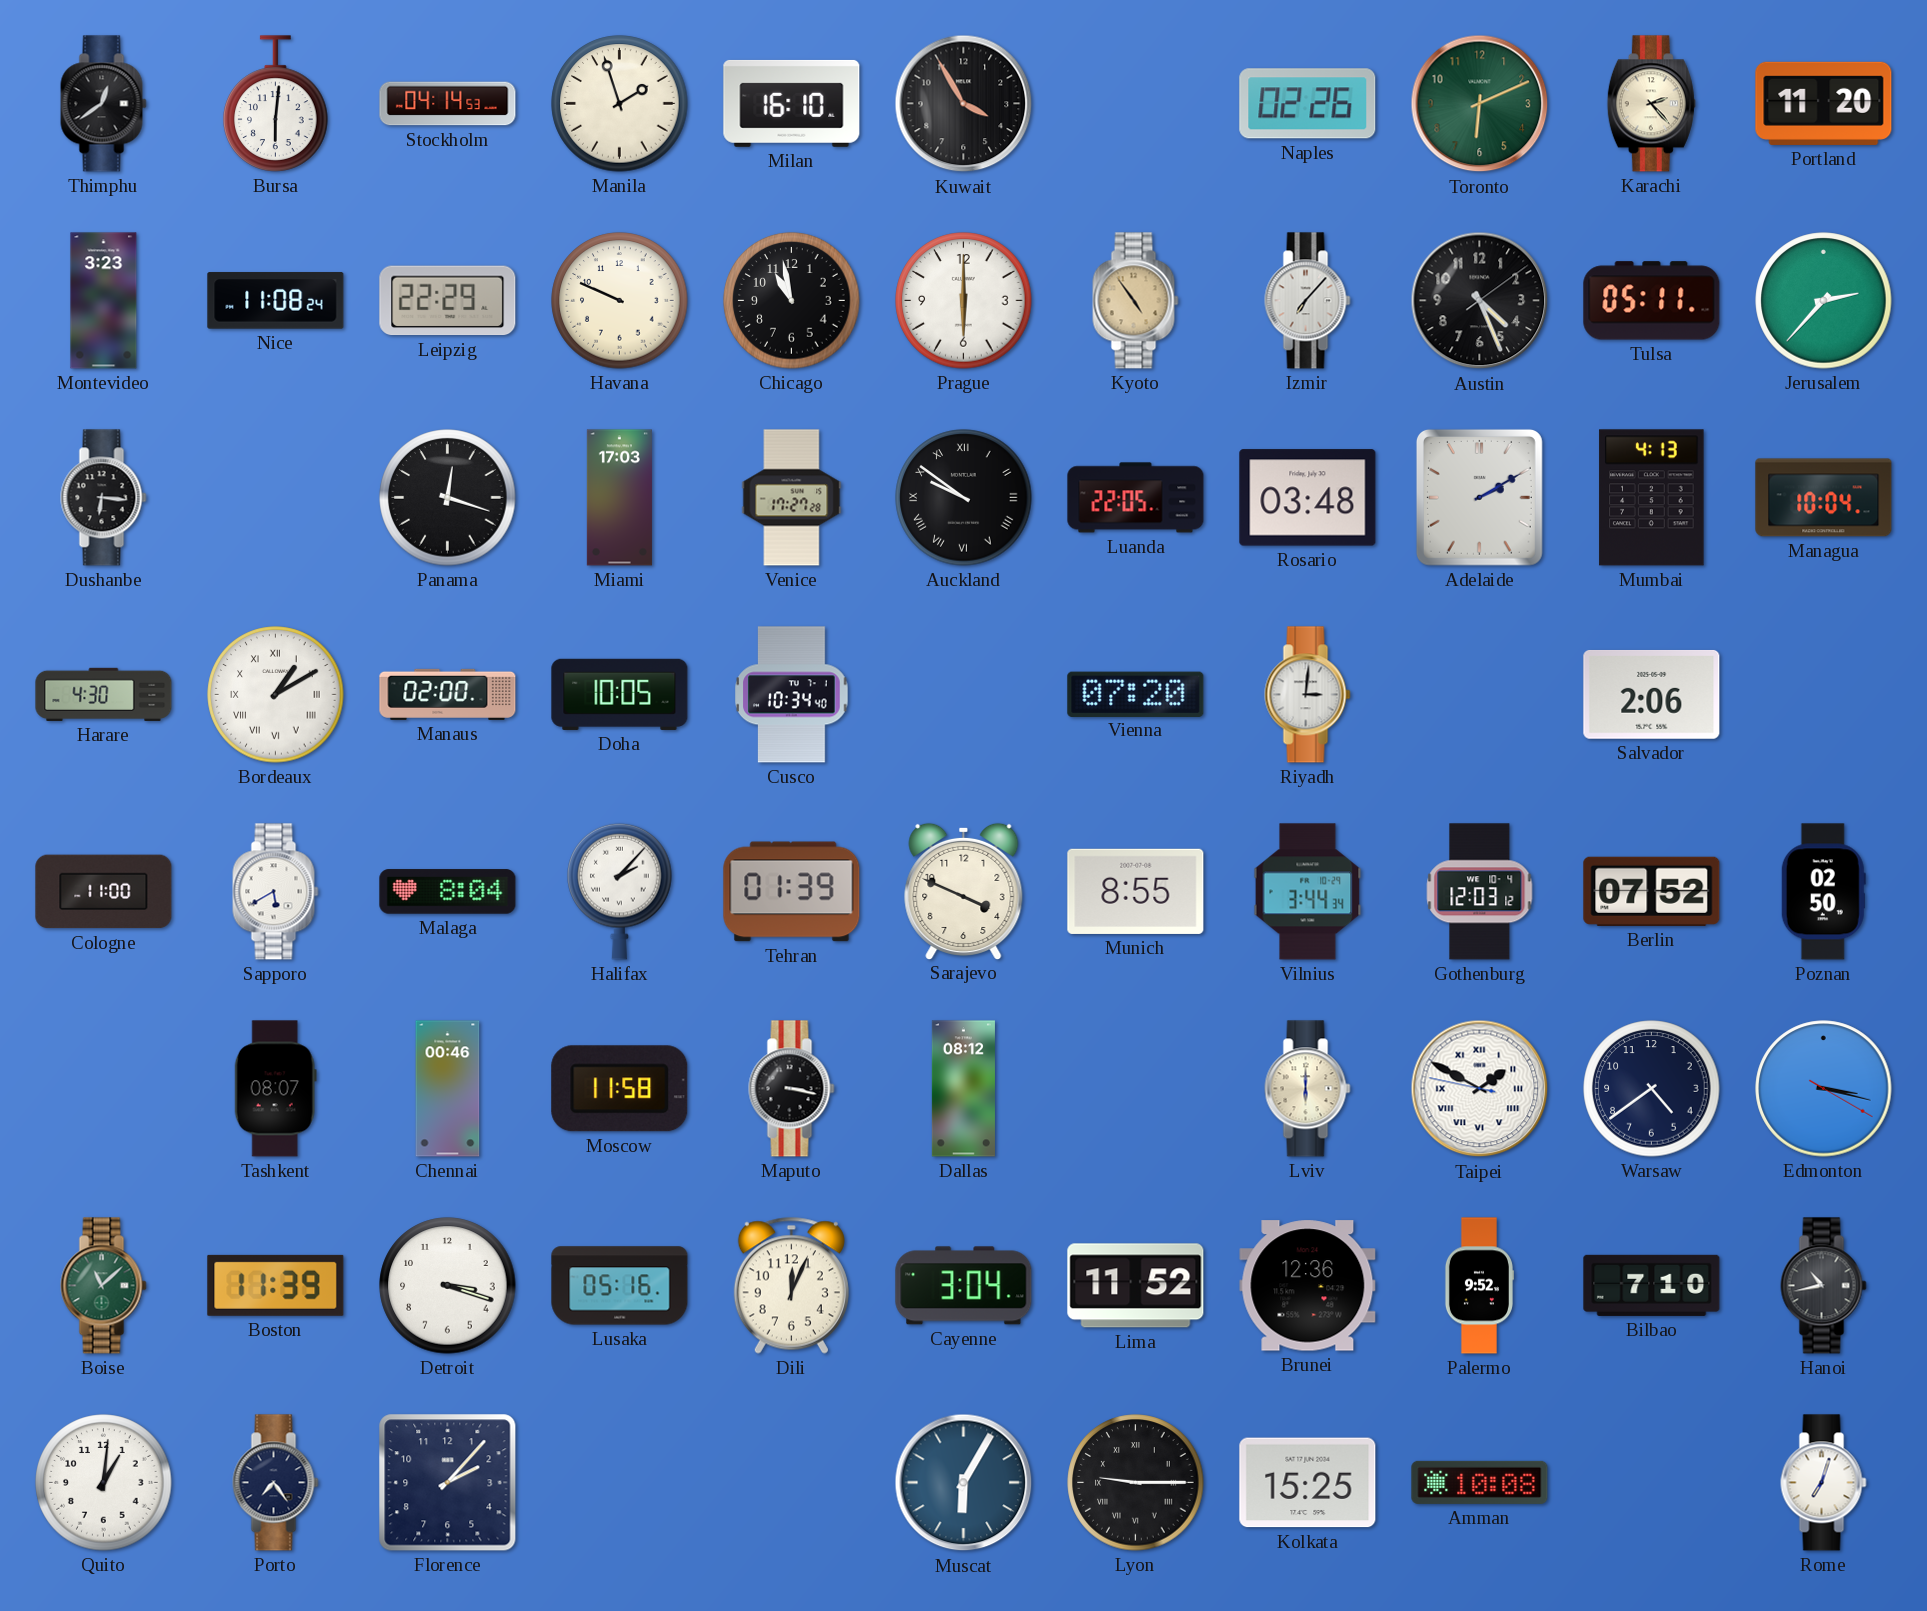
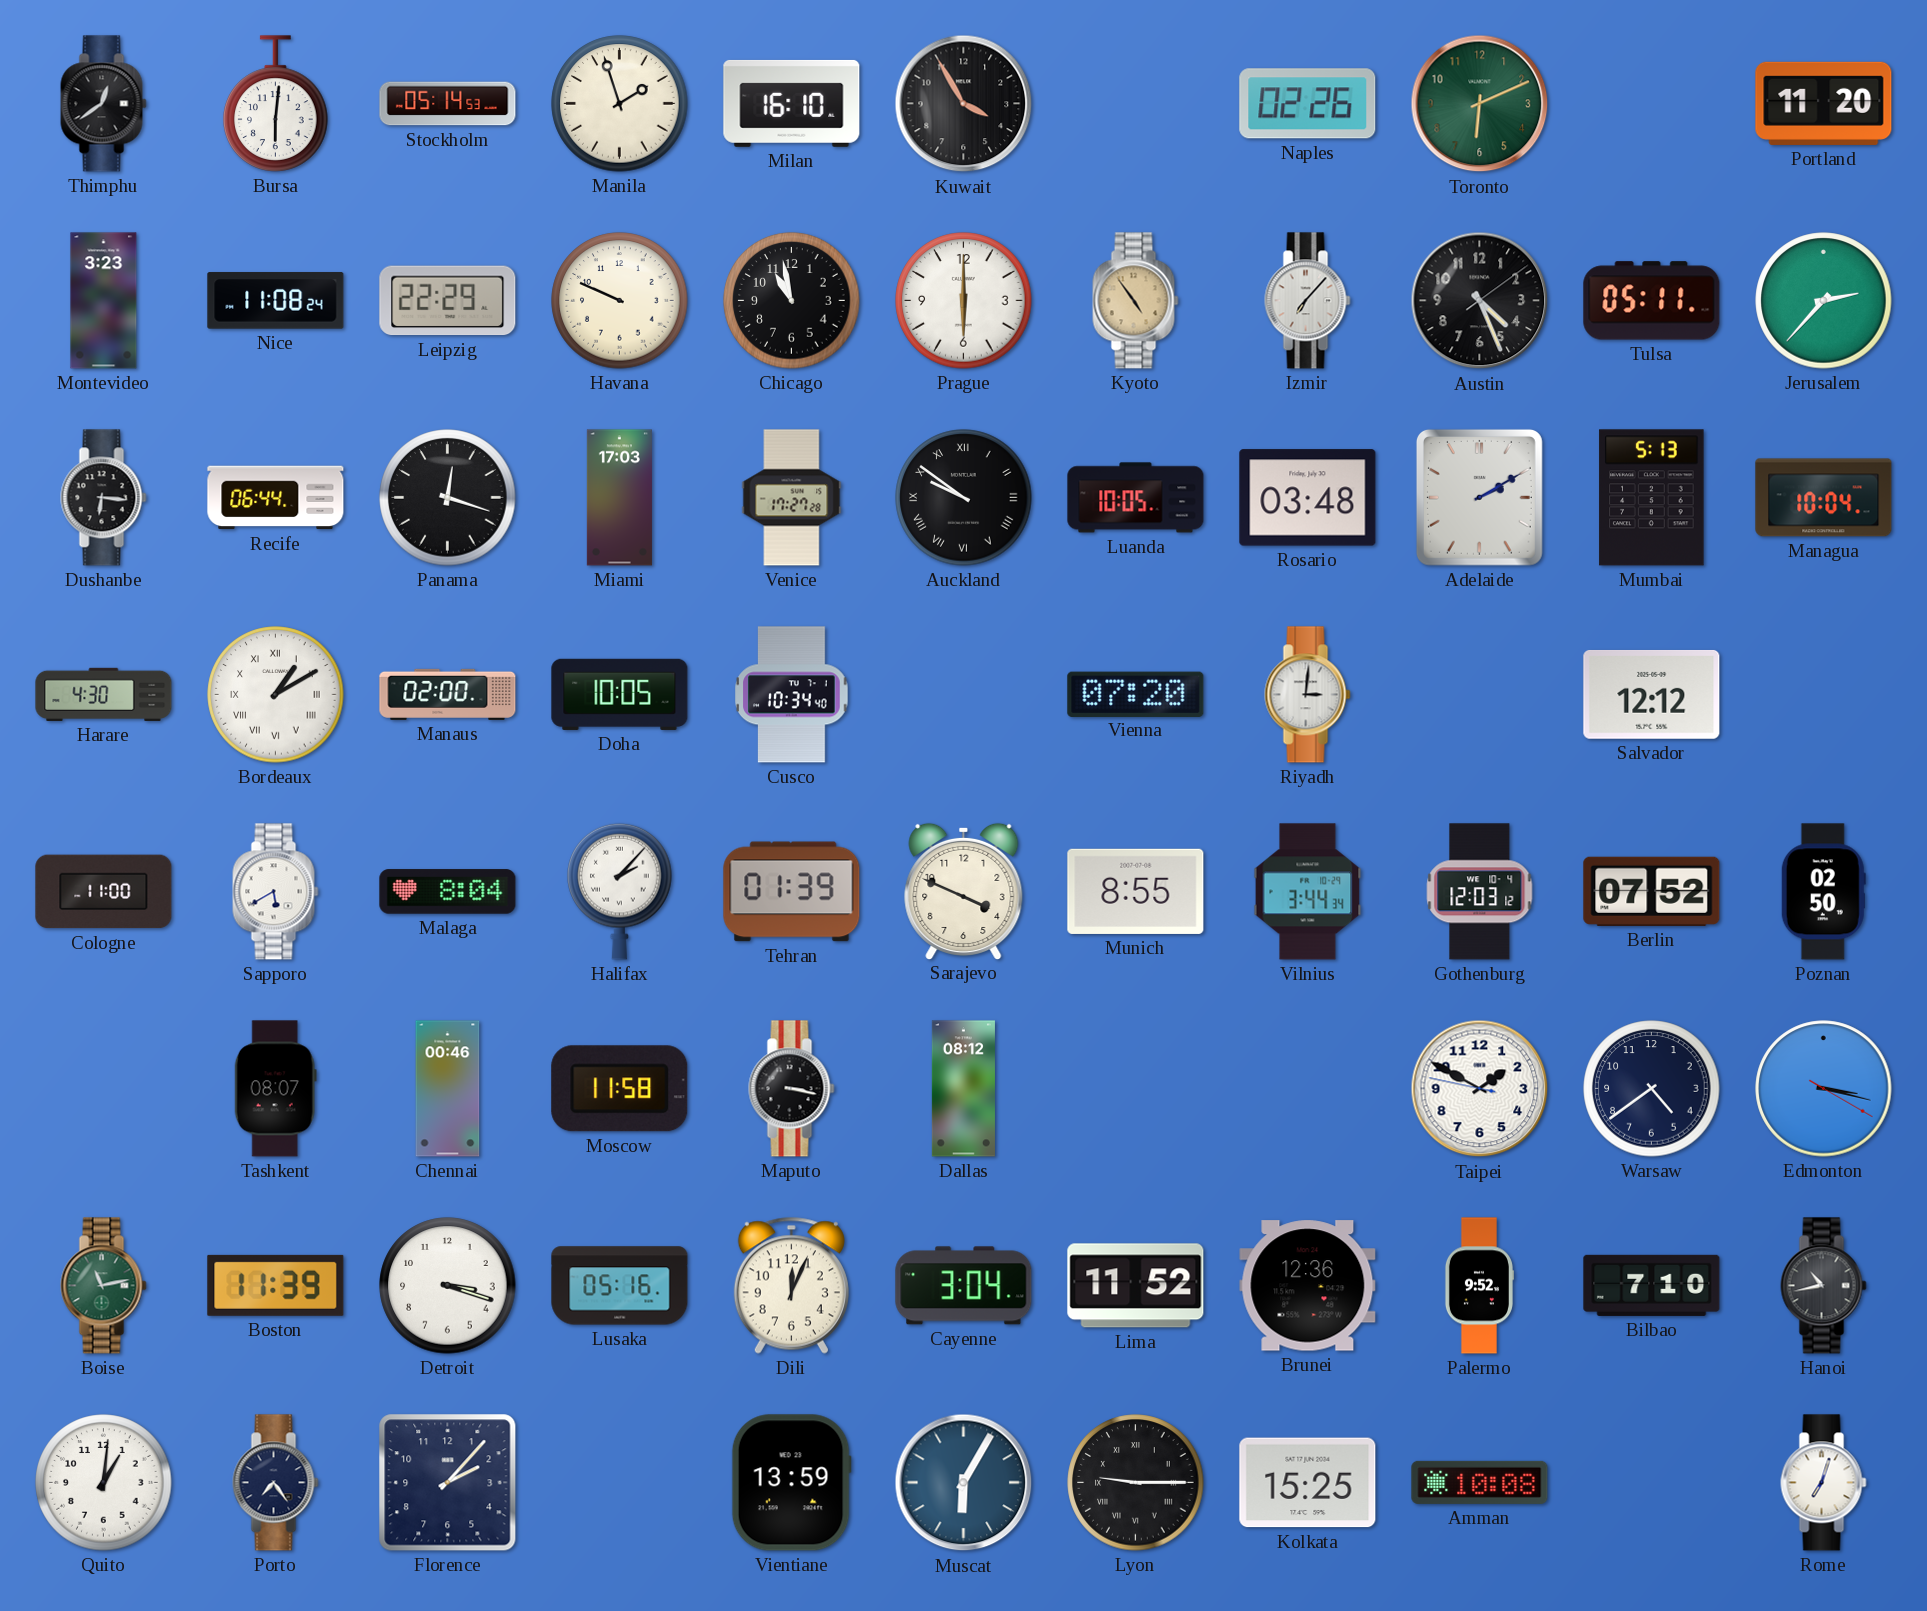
Stockholm: 04:14 -> 05:14
Karachi: 2:23 -> none
Recife: none -> 06:44
Luanda: 22:05 -> 10:05
Mumbai: 4:13 -> 5:13
Salvador: 2:06 -> 12:12
Lviv: 6:00 -> none
Taipei numerals: Roman -> Arabic
Boise: 11:08 -> 11:13
Vientiane: none -> 13:59
